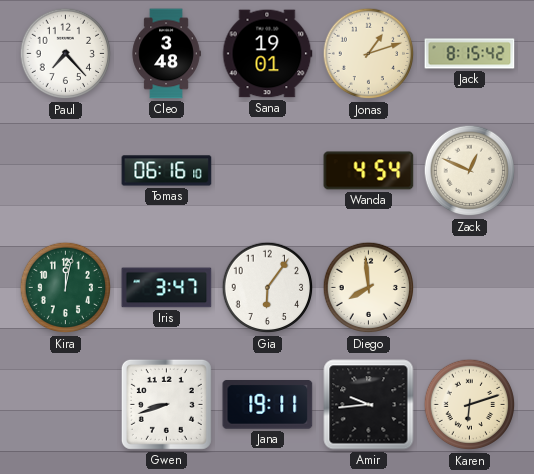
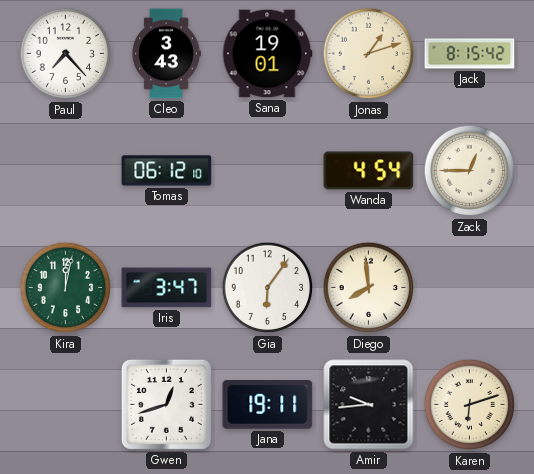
Cleo: 3:48 -> 3:43
Tomas: 06:16 -> 06:12
Zack: 12:49 -> 12:45
Gwen: 8:42 -> 12:42
